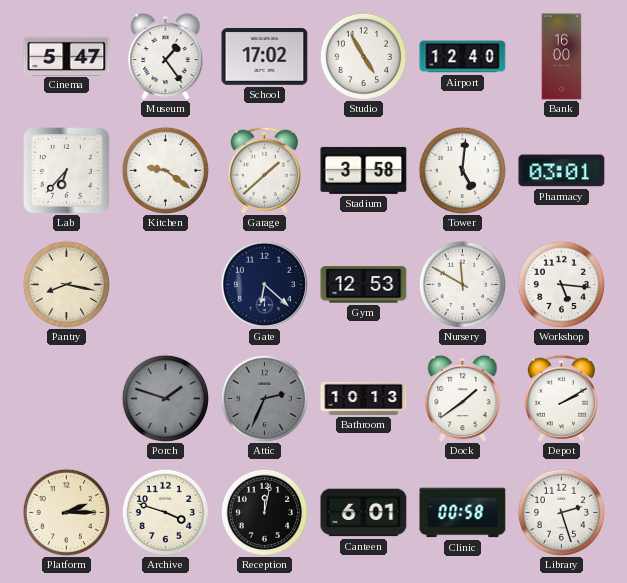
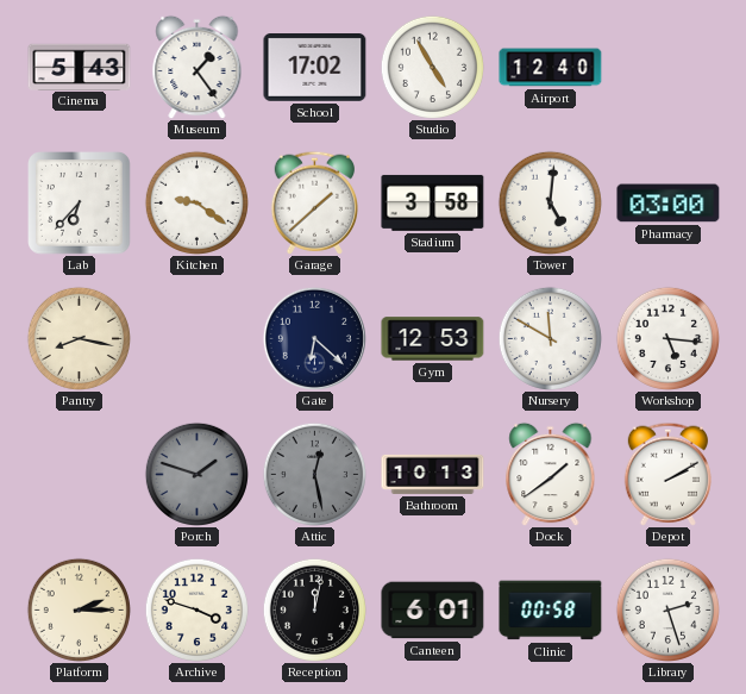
Cinema: 5:47 -> 5:43
Bank: 16:00 -> none
Pharmacy: 03:01 -> 03:00
Attic: 2:34 -> 12:28
